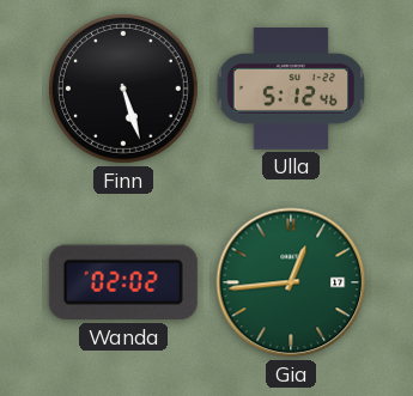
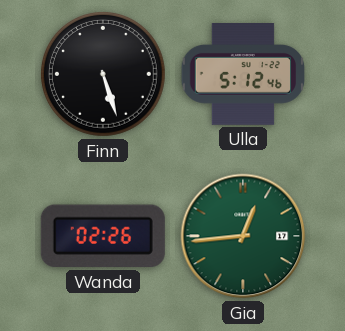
Wanda: 02:02 -> 02:26
